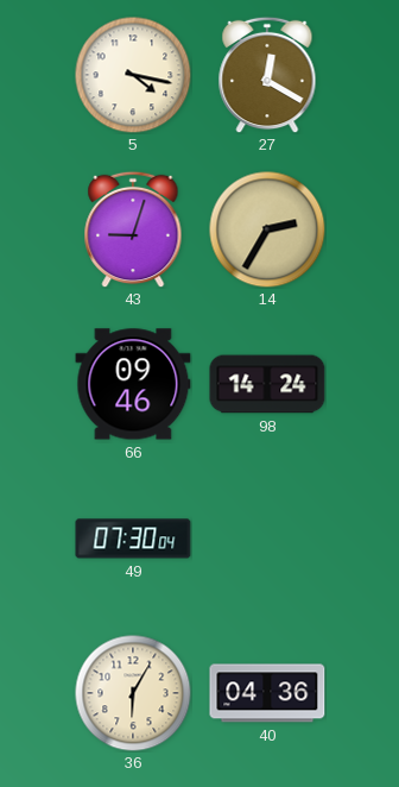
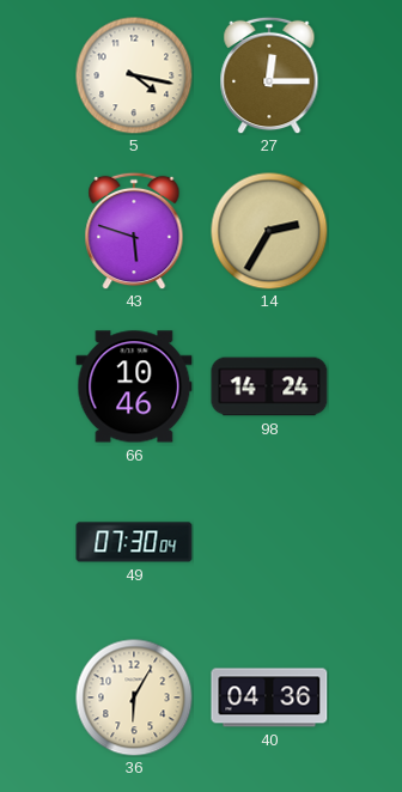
27: 12:20 -> 12:15
43: 9:03 -> 5:48
66: 09:46 -> 10:46
